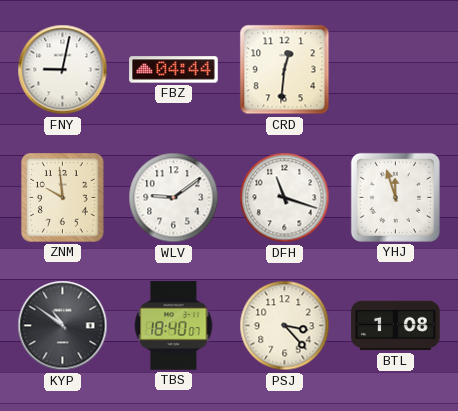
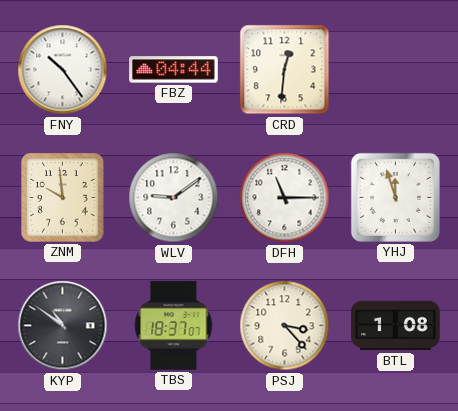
FNY: 9:02 -> 10:24
DFH: 11:18 -> 11:15
TBS: 18:40 -> 18:37
